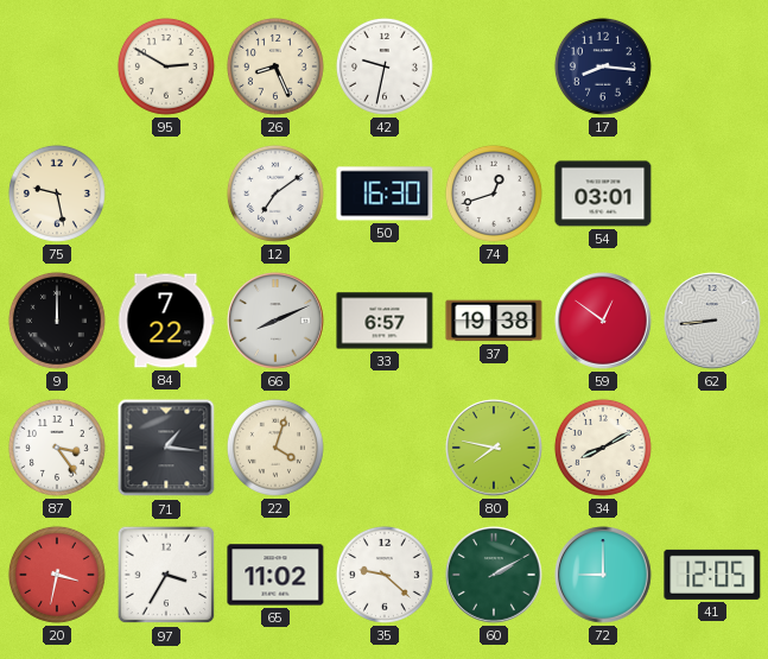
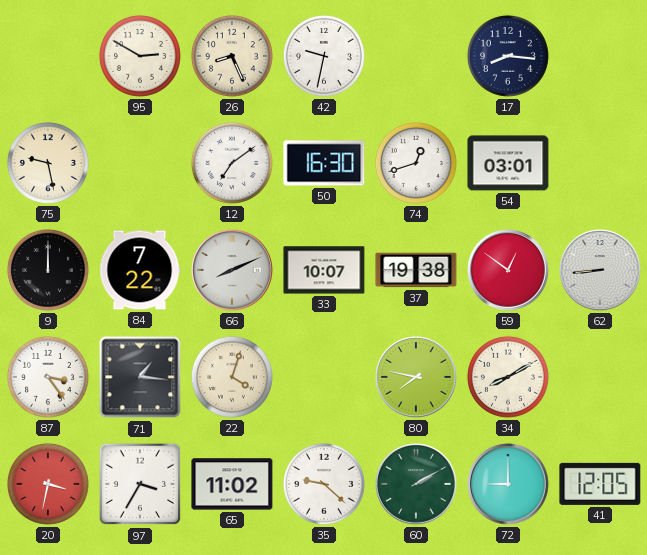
33: 6:57 -> 10:07
